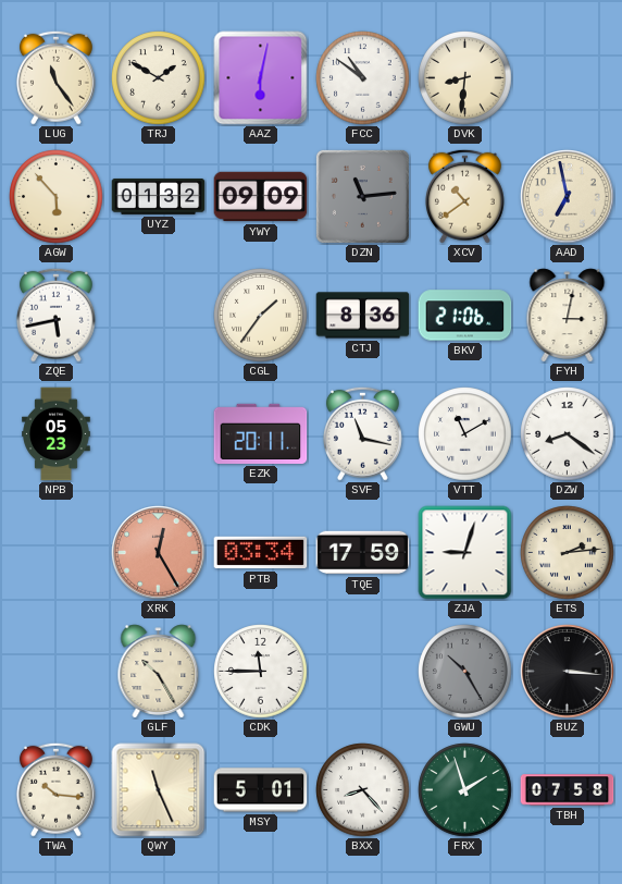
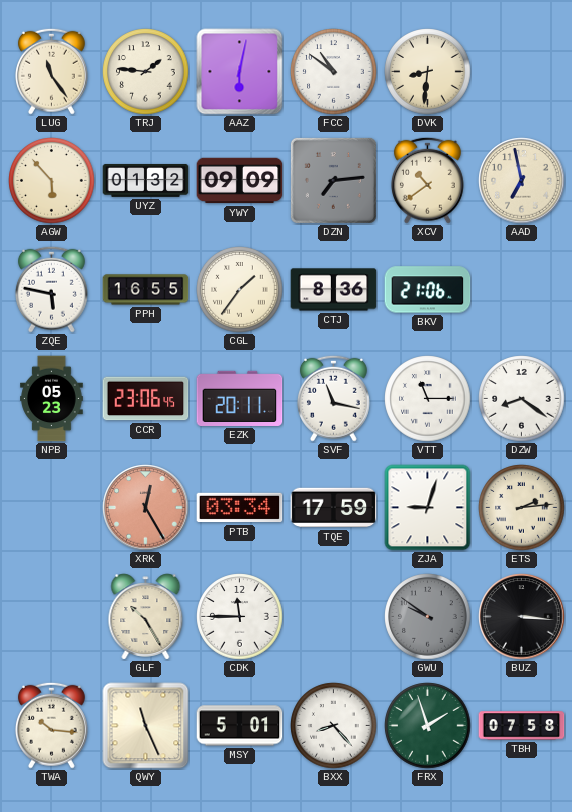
TRJ: 1:50 -> 1:46
DZN: 11:14 -> 7:14
ZQE: 5:43 -> 5:47
PPH: none -> 16:55
FYH: 3:02 -> none
CCR: none -> 23:06
VTT: 11:10 -> 11:15
GWU: 10:25 -> 9:51
